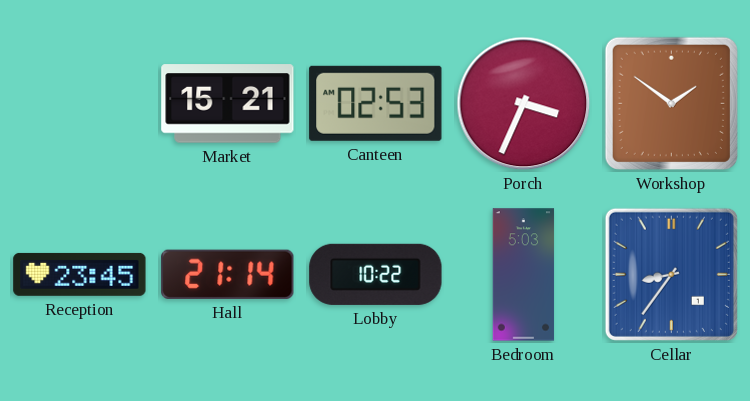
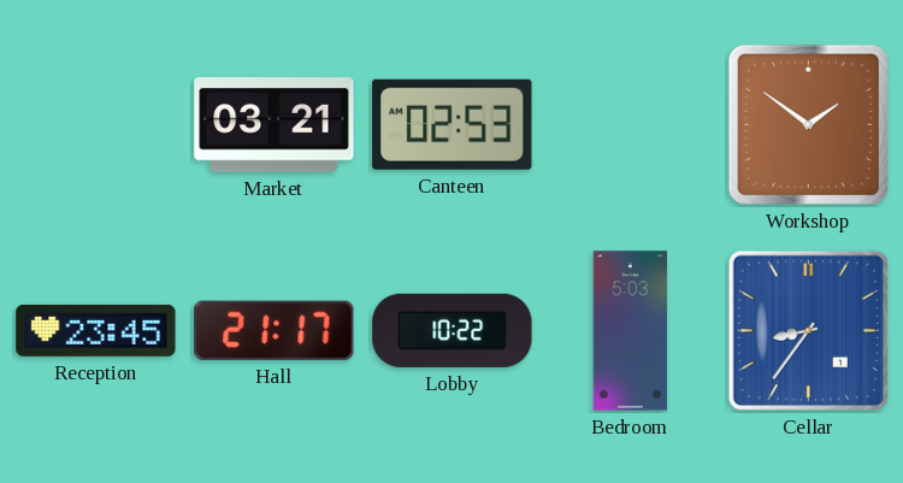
Market: 15:21 -> 03:21
Porch: 3:34 -> none
Hall: 21:14 -> 21:17
